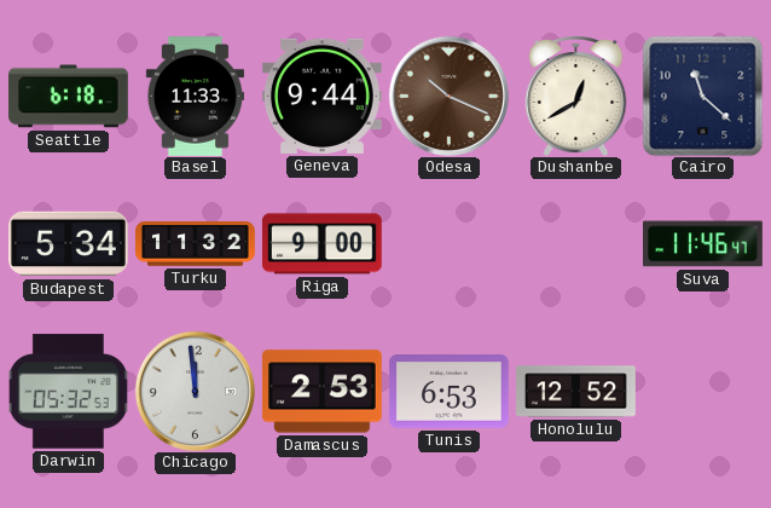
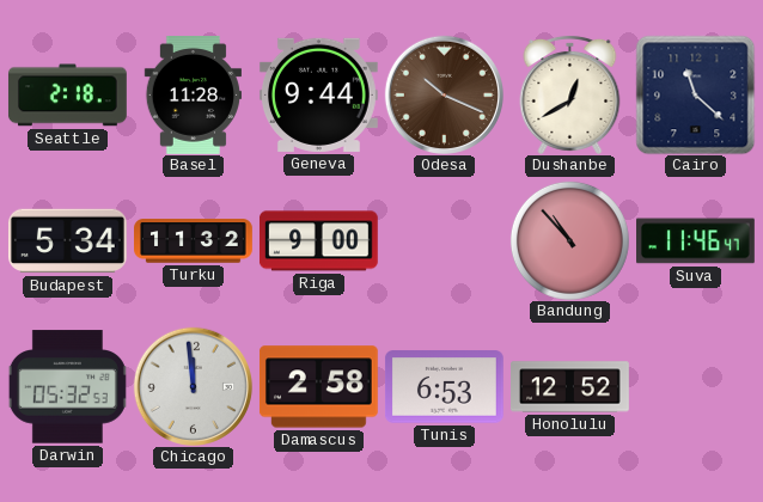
Seattle: 6:18 -> 2:18
Basel: 11:33 -> 11:28
Bandung: none -> 10:53
Damascus: 2:53 -> 2:58
